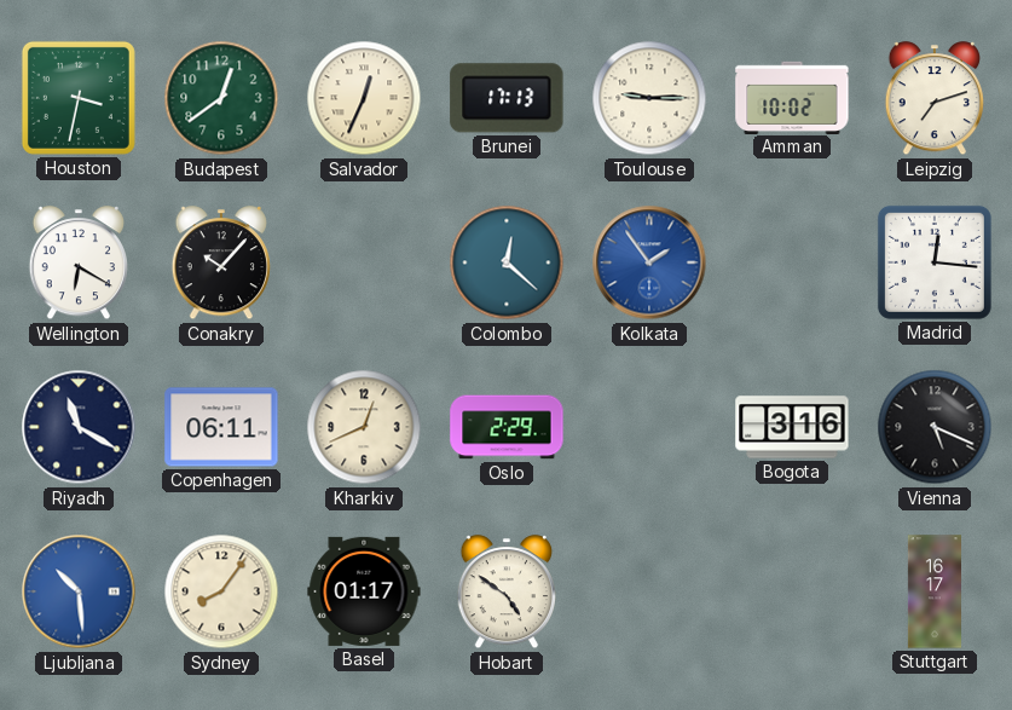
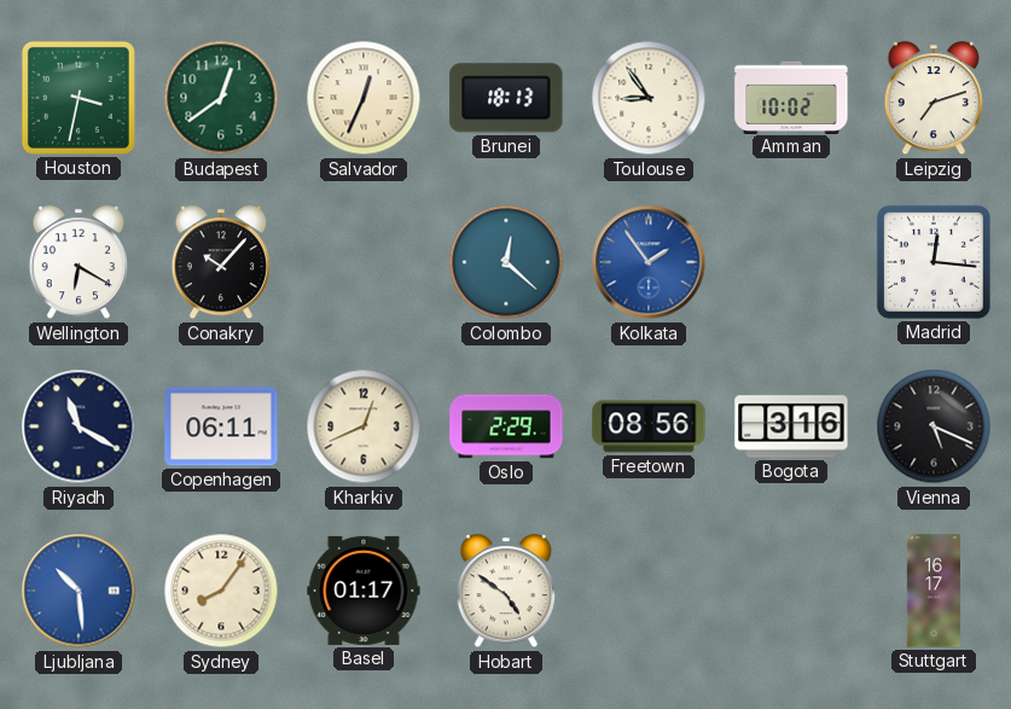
Brunei: 17:13 -> 18:13
Toulouse: 9:15 -> 8:54
Freetown: none -> 08:56
